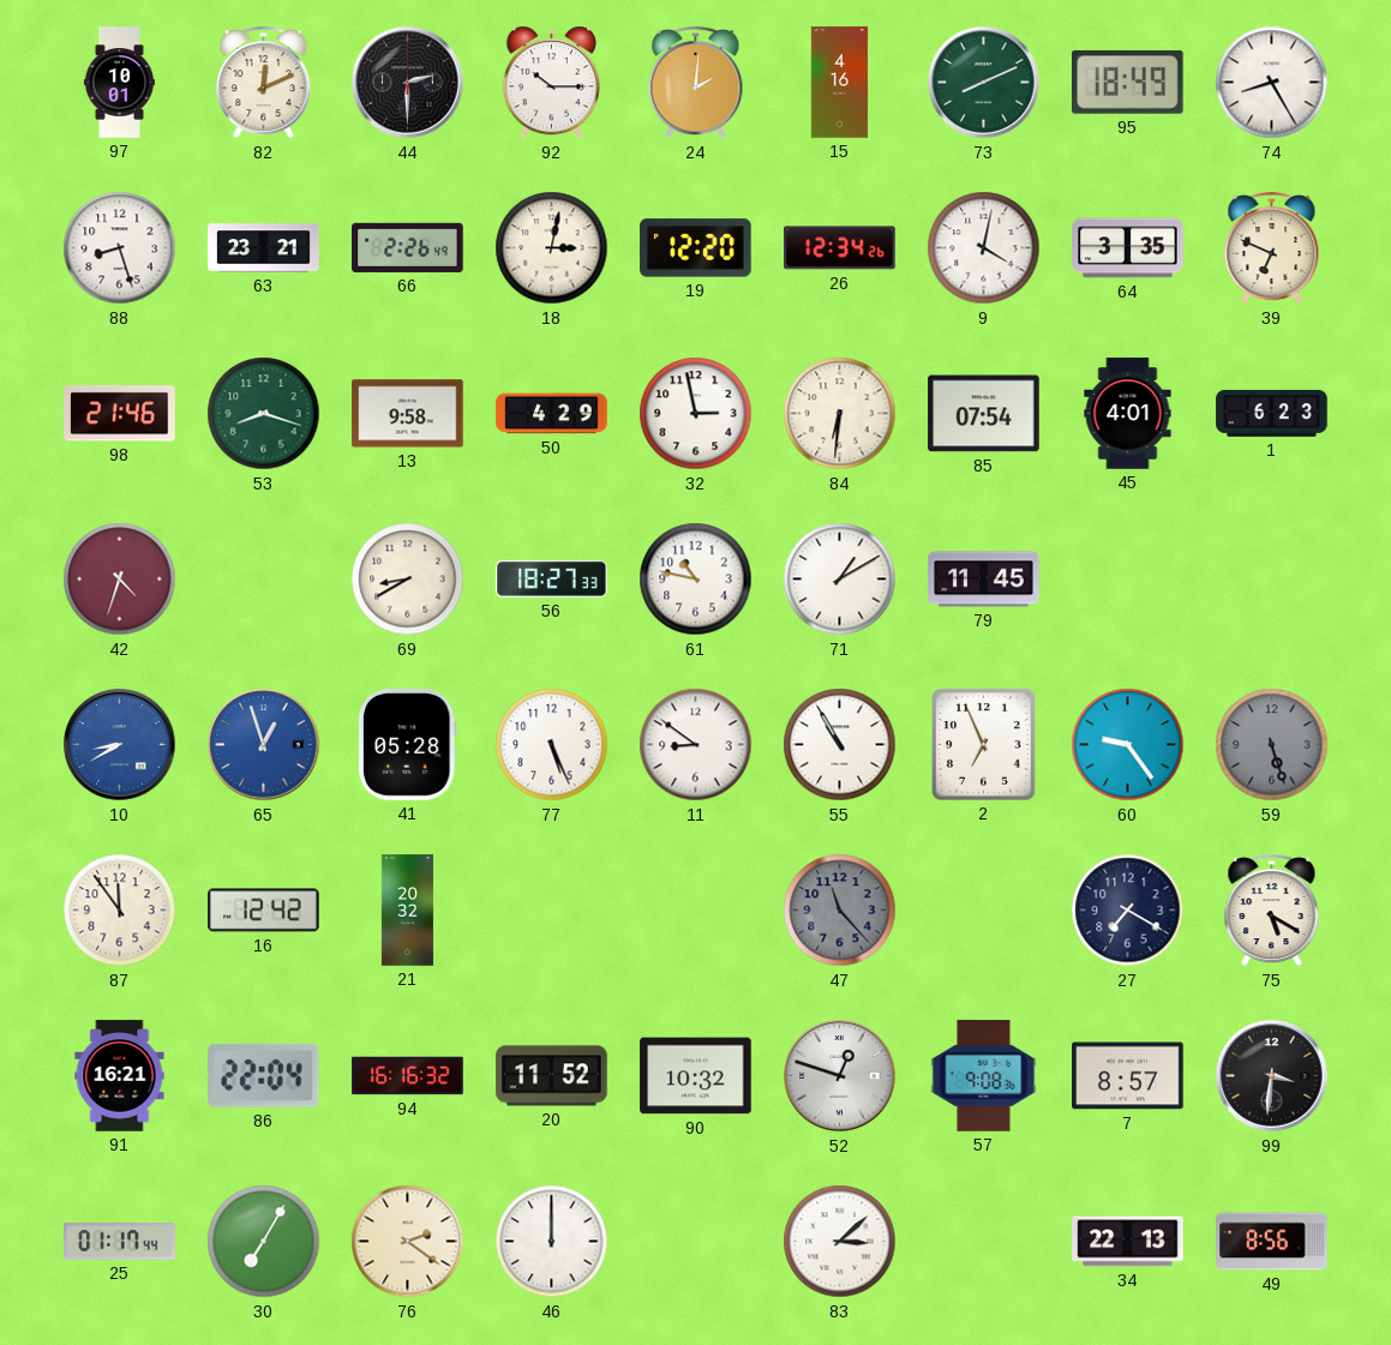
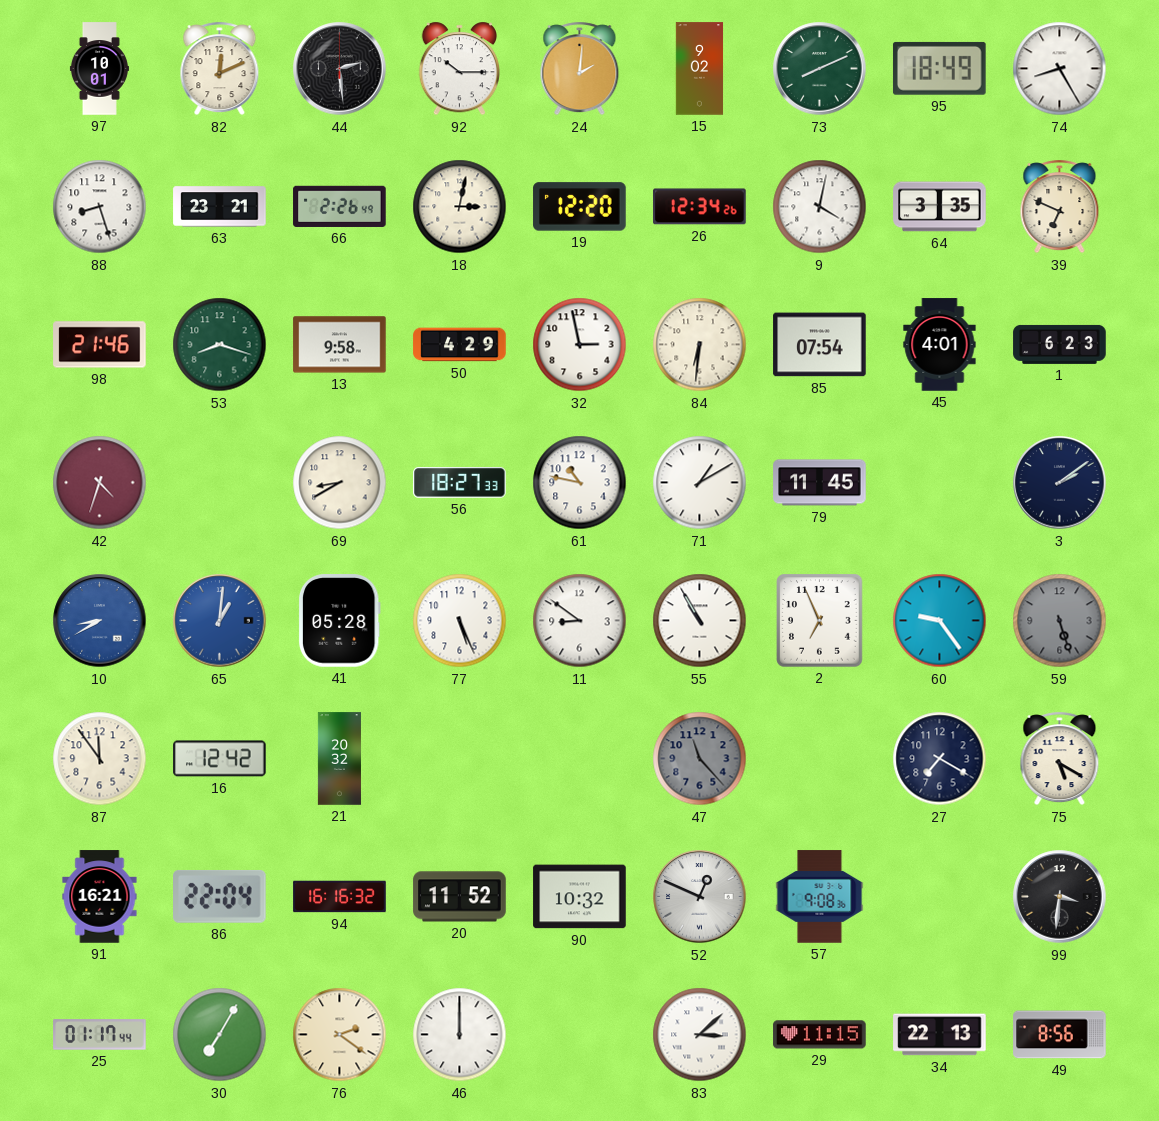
44: 2:30 -> 2:29
15: 4:16 -> 9:02
3: none -> 2:09
65: 12:57 -> 1:01
52: 12:48 -> 12:49
7: 8:57 -> none
29: none -> 11:15
